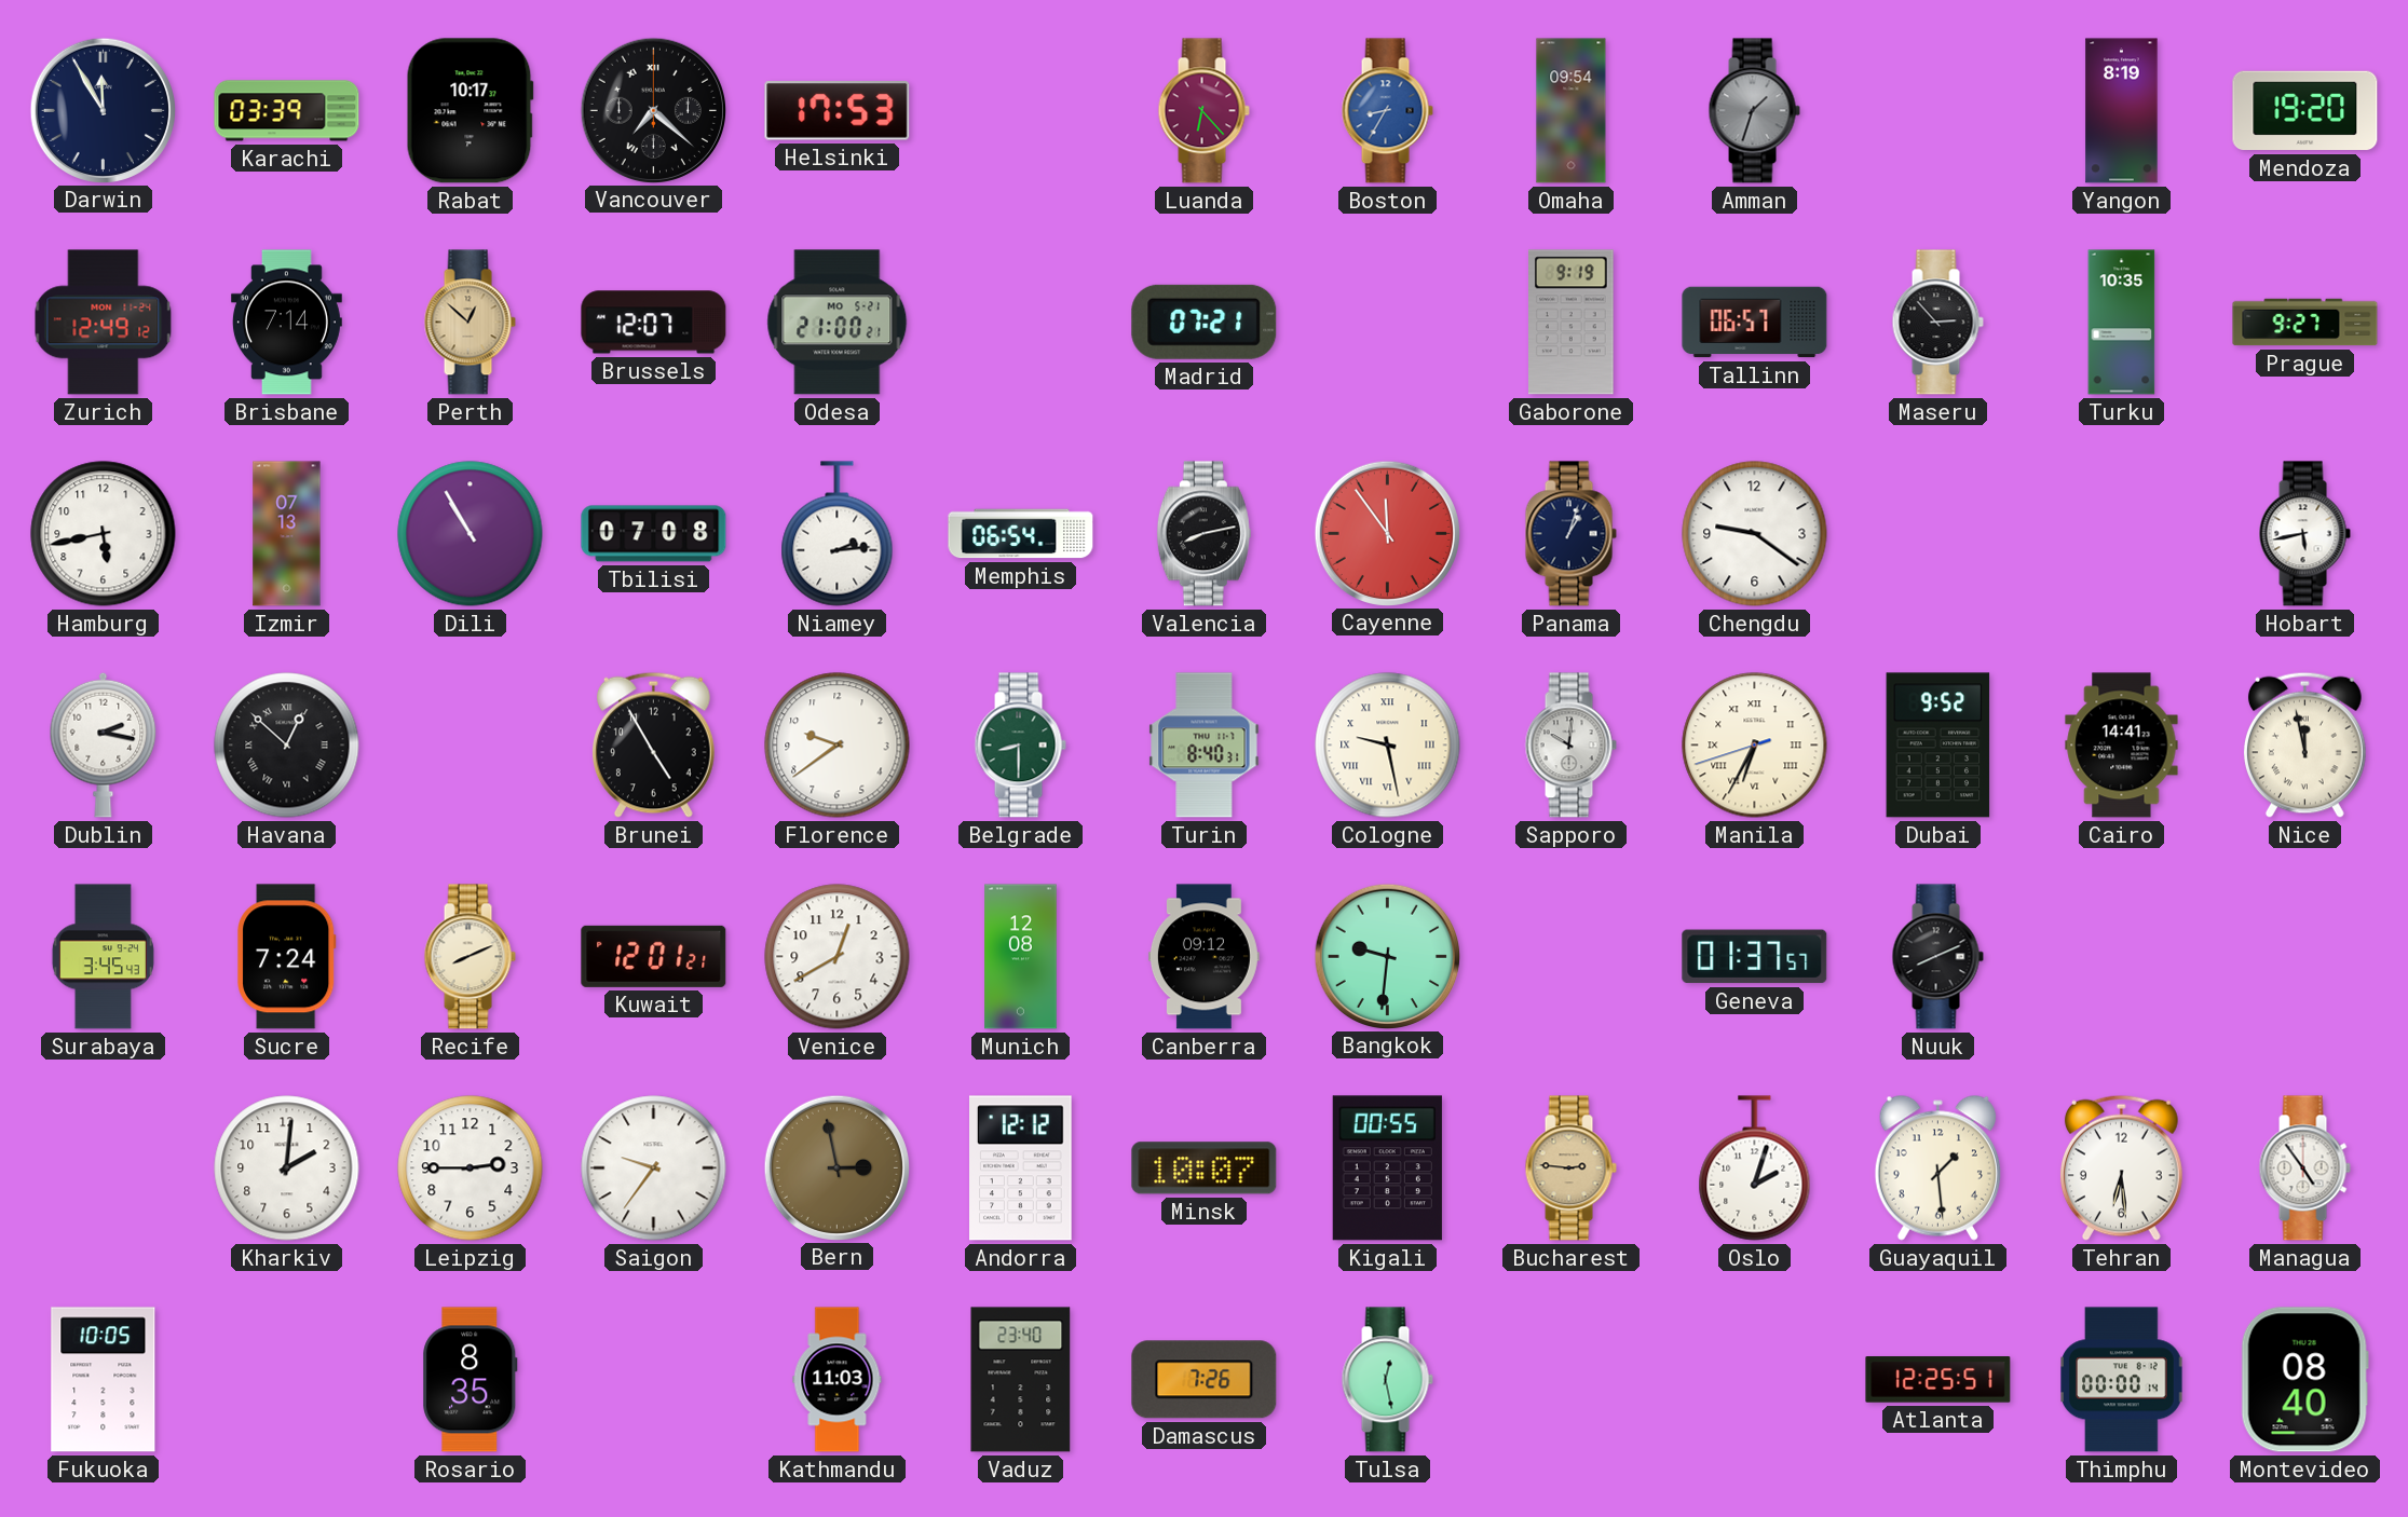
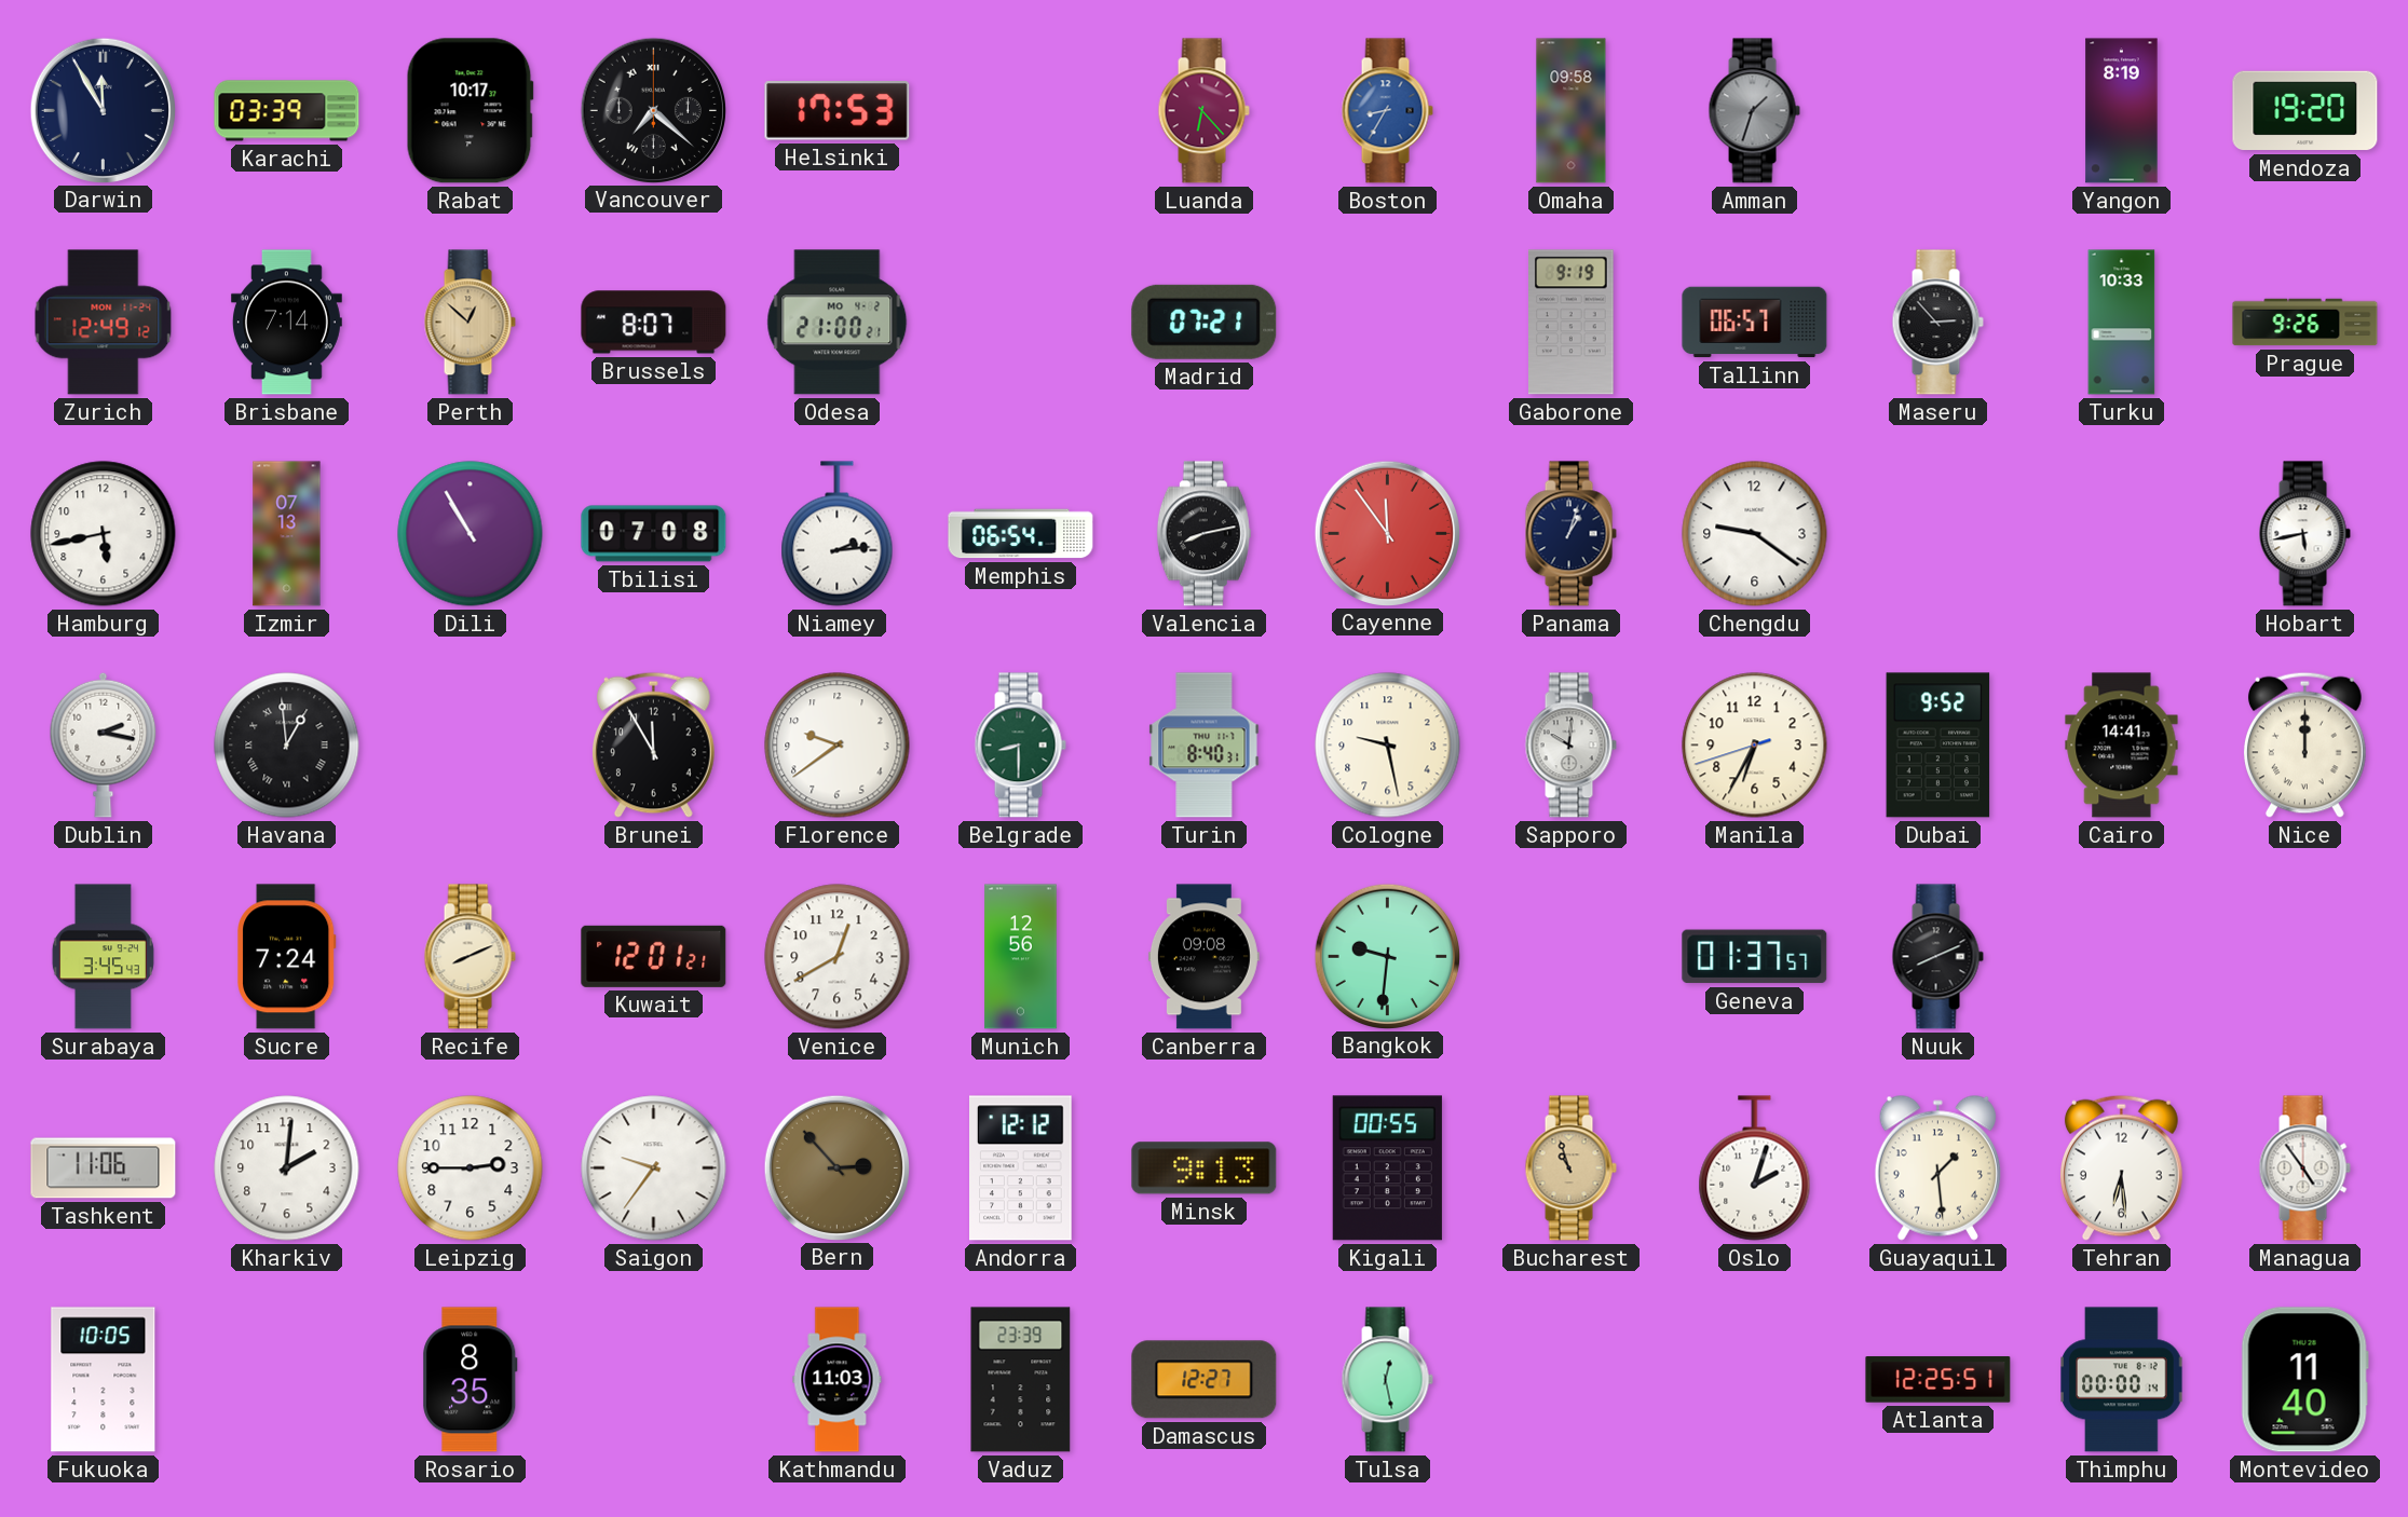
Omaha: 09:54 -> 09:58
Brussels: 12:07 -> 8:07
Odesa date: MO 5-21 -> MO 4-2
Turku: 10:35 -> 10:33
Prague: 9:27 -> 9:26
Havana: 12:52 -> 12:59
Brunei: 4:55 -> 11:55
Cologne numerals: Roman -> Arabic
Manila numerals: Roman -> Arabic
Nice: 11:58 -> 12:00
Munich: 12:08 -> 12:56
Canberra: 09:12 -> 09:08
Tashkent: none -> 11:06
Bern: 2:58 -> 2:53
Minsk: 10:07 -> 9:13
Bucharest: 2:46 -> 10:57
Vaduz: 23:40 -> 23:39
Damascus: 7:26 -> 12:27
Montevideo: 08:40 -> 11:40
